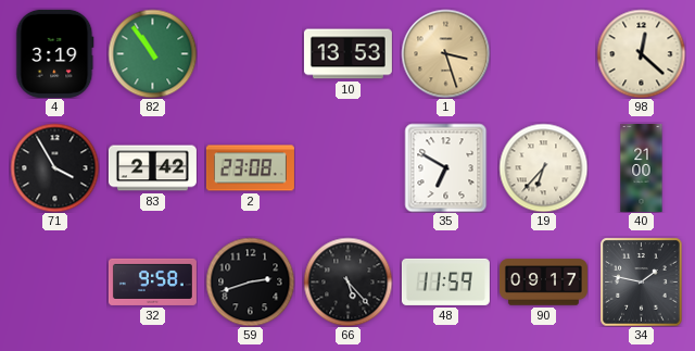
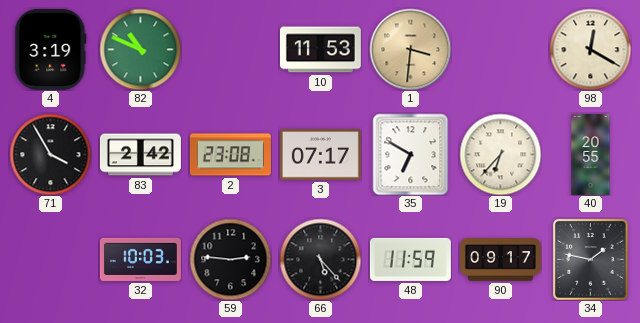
82: 10:54 -> 10:49
10: 13:53 -> 11:53
1: 3:27 -> 3:31
98: 12:22 -> 12:20
3: none -> 07:17
40: 21:00 -> 20:55
32: 9:58 -> 10:03
59: 2:42 -> 2:46
